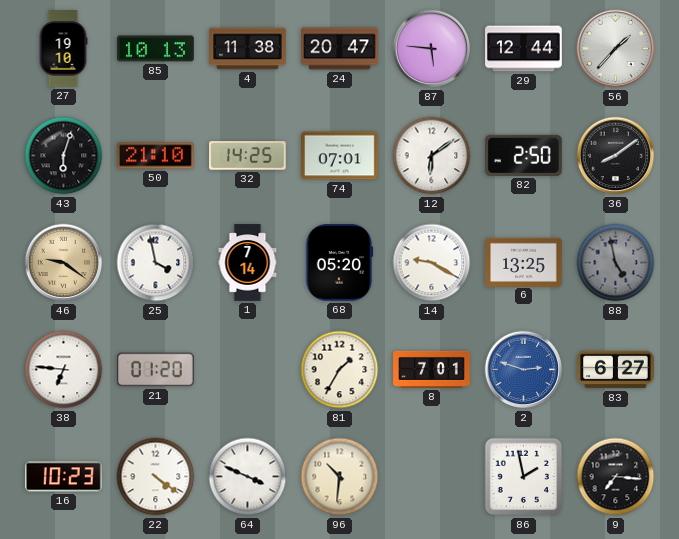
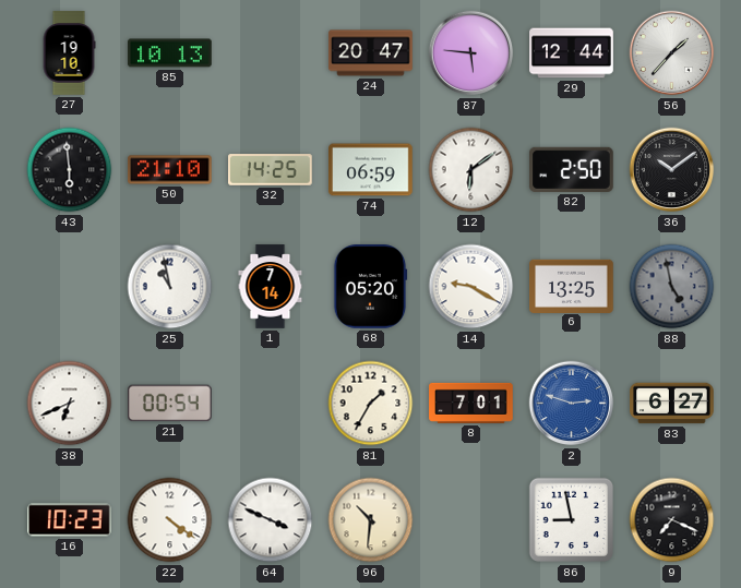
4: 11:38 -> none
43: 6:03 -> 5:59
74: 07:01 -> 06:59
36: 8:09 -> 10:09
46: 9:21 -> none
25: 3:58 -> 10:58
38: 6:46 -> 6:41
21: 01:20 -> 00:54
86: 1:58 -> 8:58
9: 7:16 -> 7:19
